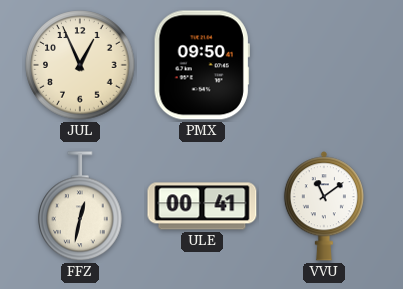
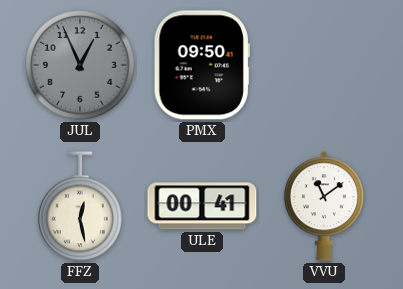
JUL dial: cream -> grey
FFZ: 12:32 -> 12:28
